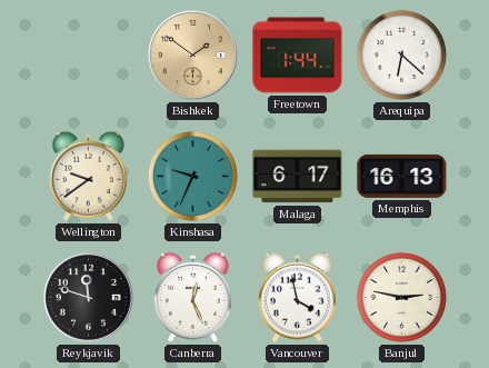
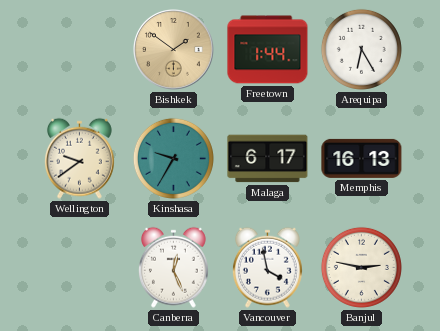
Arequipa: 6:22 -> 6:25
Kinshasa: 9:34 -> 9:35
Reykjavik: 11:48 -> none
